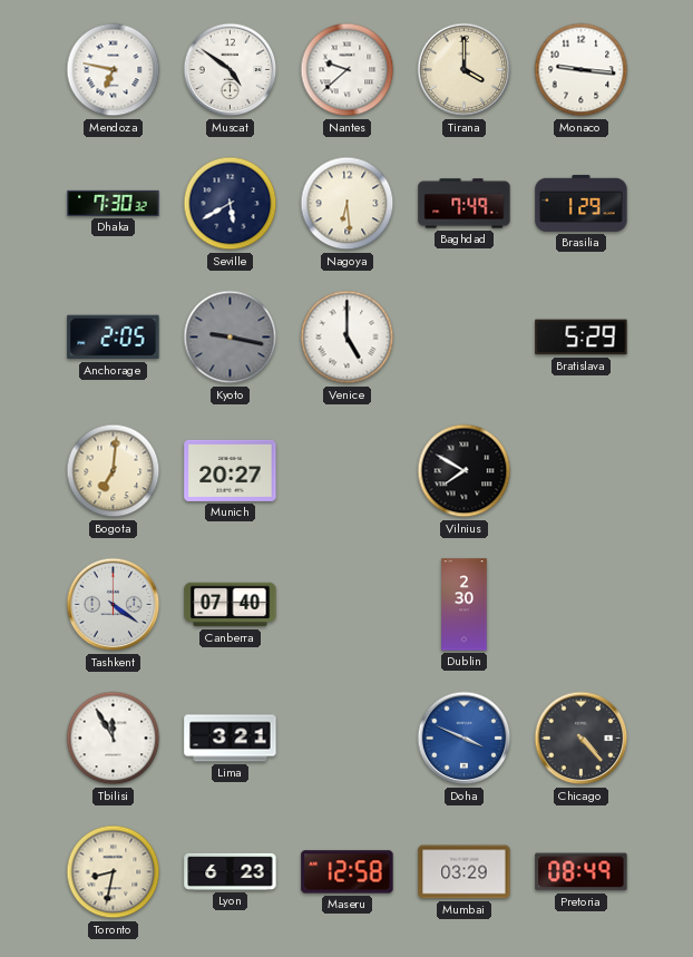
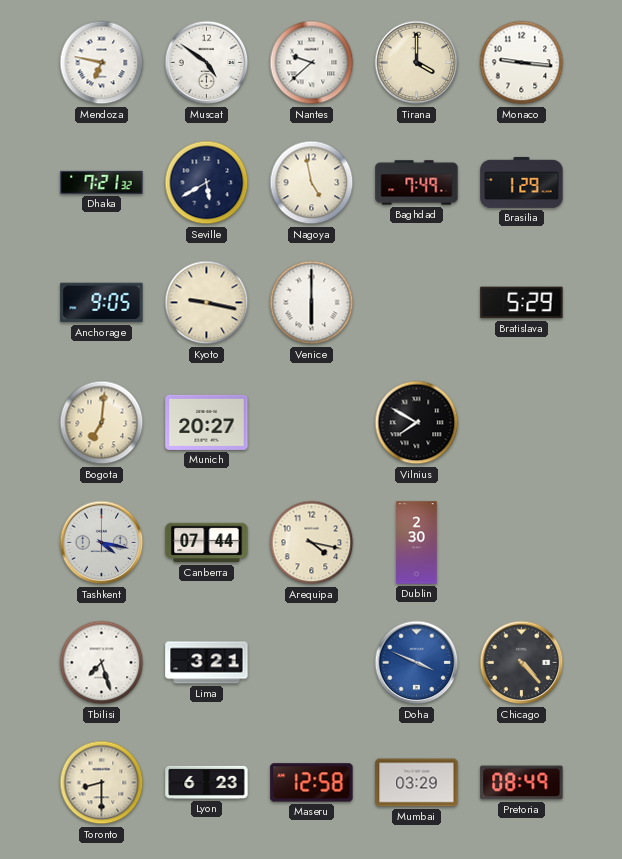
Dhaka: 7:30 -> 7:21
Nagoya: 6:29 -> 4:58
Anchorage: 2:05 -> 9:05
Kyoto dial: grey -> cream
Venice: 5:00 -> 6:00
Tashkent: 4:21 -> 4:17
Canberra: 07:40 -> 07:44
Arequipa: none -> 4:17
Tbilisi: 11:55 -> 7:27
Toronto: 8:32 -> 8:30
